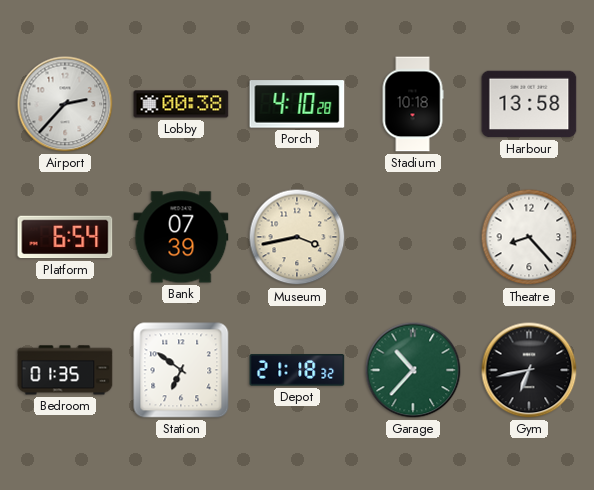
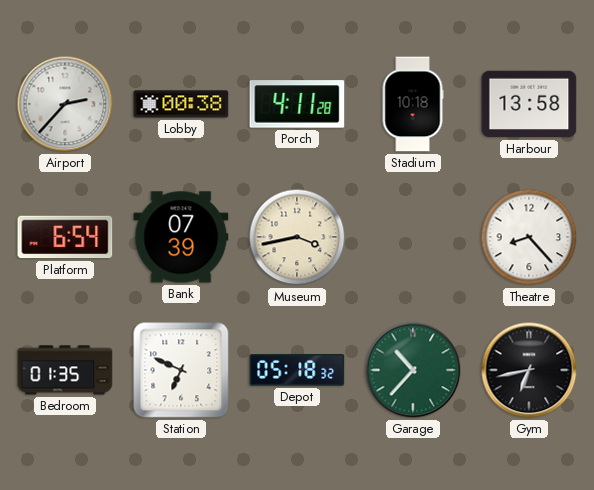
Porch: 4:10 -> 4:11
Station: 6:51 -> 6:49
Depot: 21:18 -> 05:18
